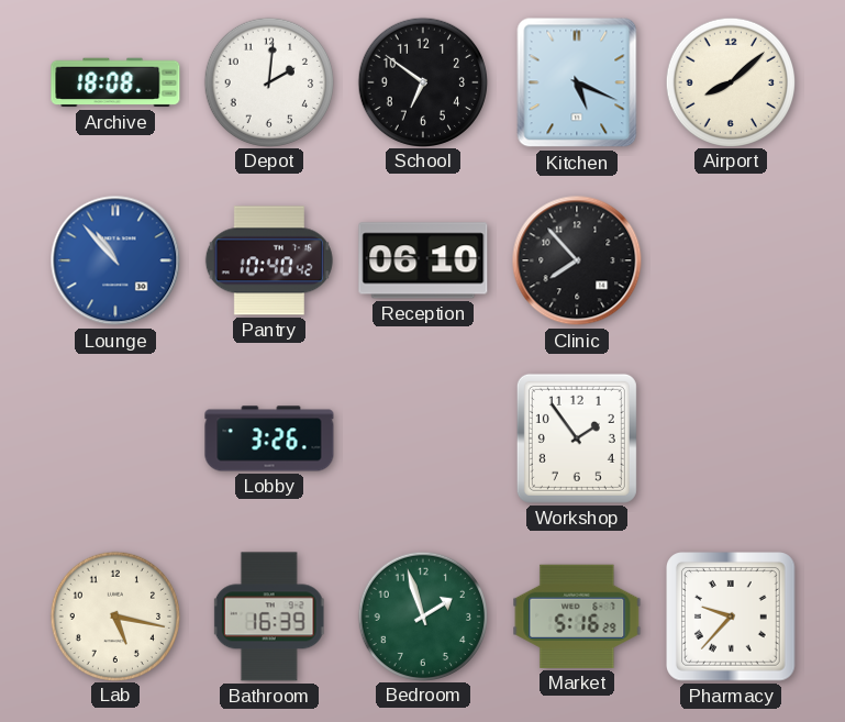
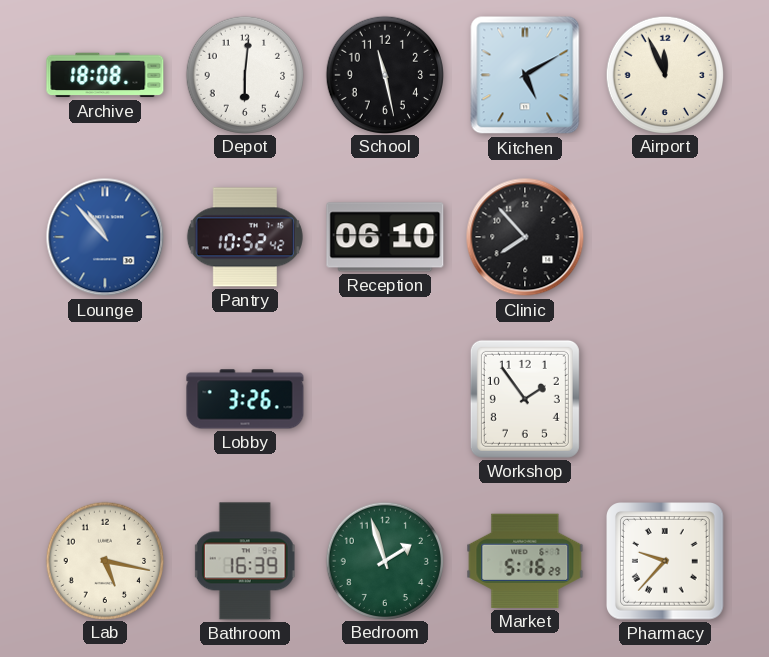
Depot: 2:01 -> 6:01
School: 6:51 -> 11:28
Kitchen: 5:19 -> 5:10
Airport: 8:08 -> 11:56
Pantry: 10:40 -> 10:52
